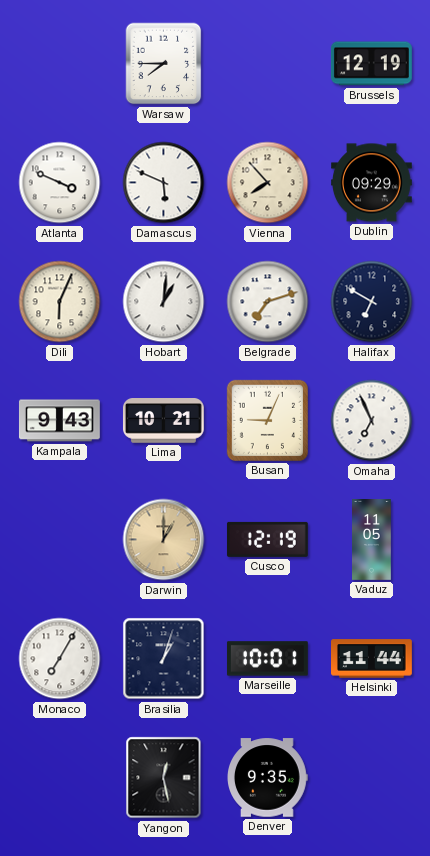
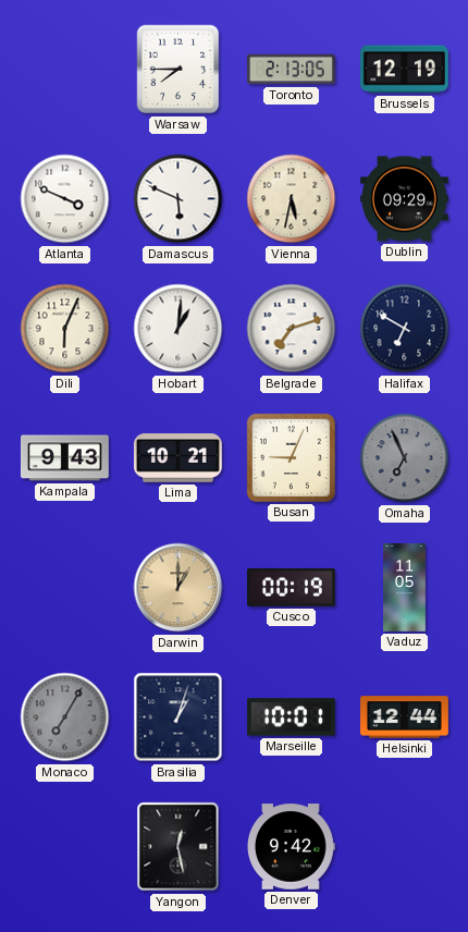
Toronto: none -> 2:13
Vienna: 7:53 -> 5:32
Omaha dial: white -> grey
Cusco: 12:19 -> 00:19
Monaco dial: white -> grey
Helsinki: 11:44 -> 12:44
Denver: 9:35 -> 9:42
